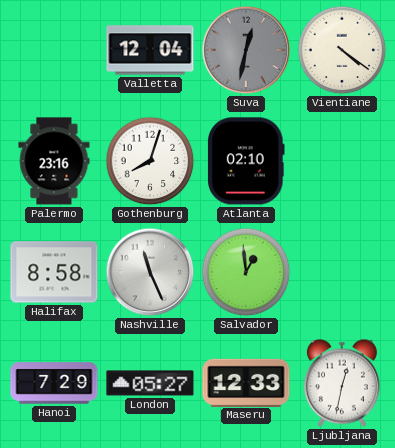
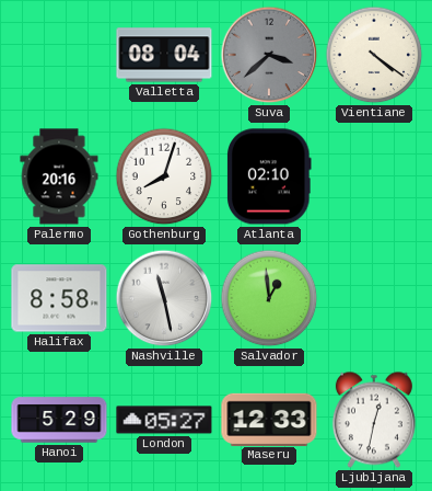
Valletta: 12:04 -> 08:04
Suva: 12:32 -> 3:38
Palermo: 23:16 -> 20:16
Nashville: 11:26 -> 11:28
Hanoi: 7:29 -> 5:29
